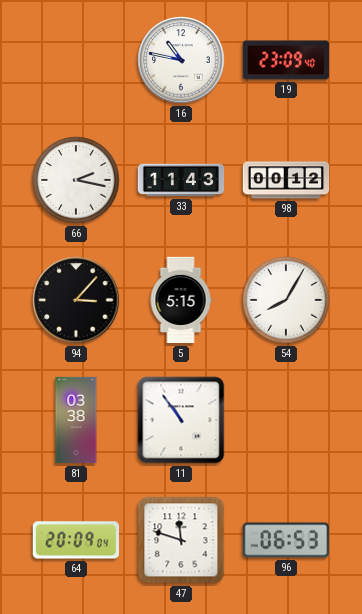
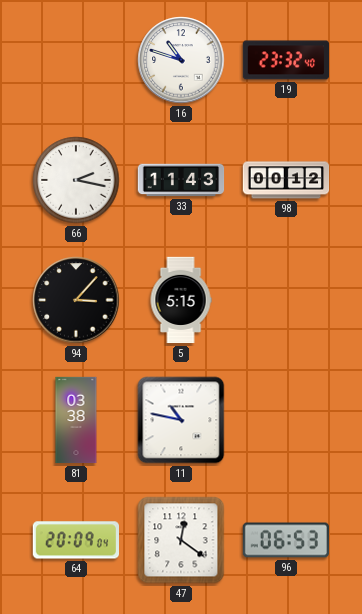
16: 10:47 -> 10:48
19: 23:09 -> 23:32
54: 8:05 -> none
11: 10:54 -> 10:47
47: 11:48 -> 12:21
